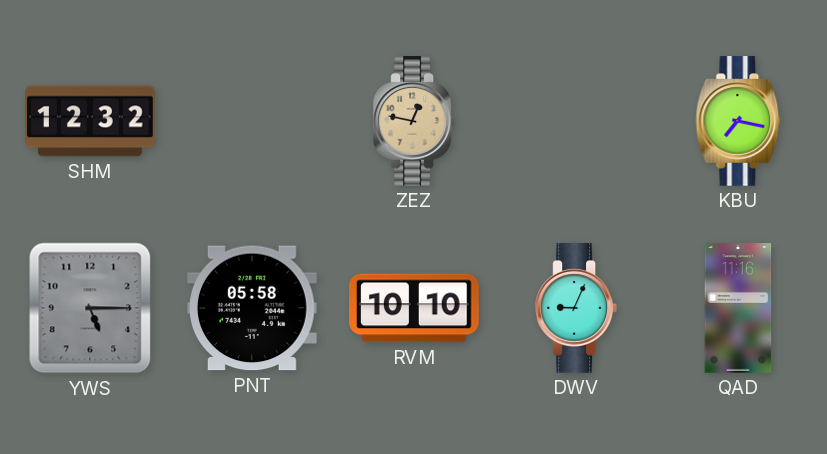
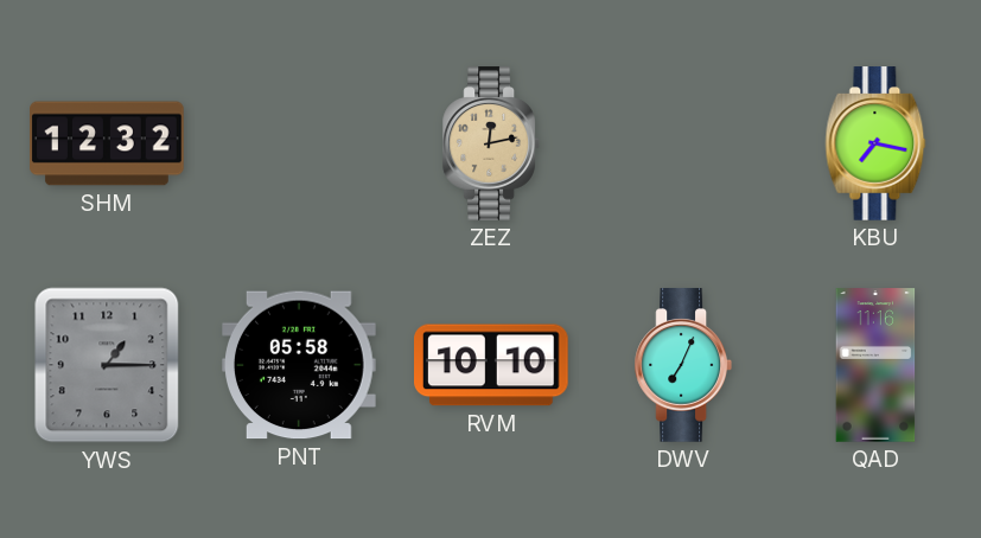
ZEZ: 12:47 -> 12:13
YWS: 5:15 -> 1:15
DWV: 9:04 -> 7:04
